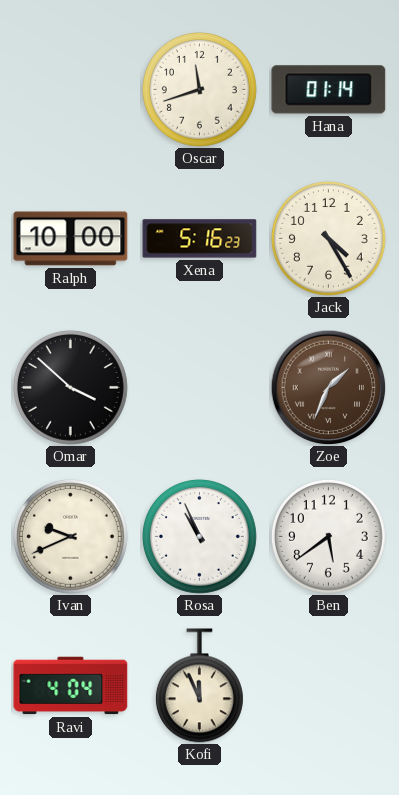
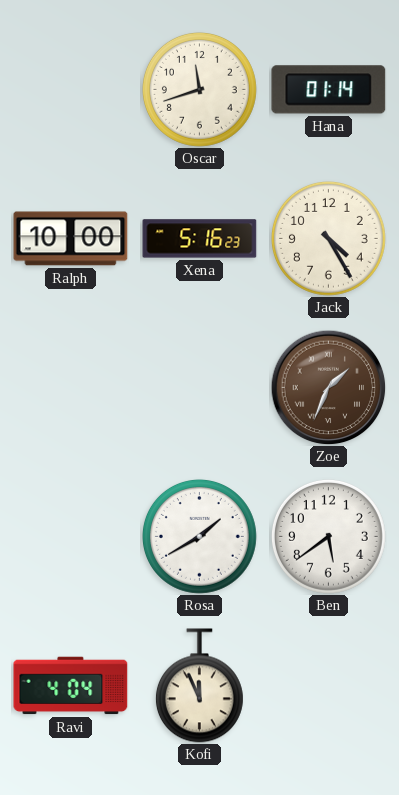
Omar: 3:52 -> none
Ivan: 9:41 -> none
Rosa: 10:56 -> 1:40
